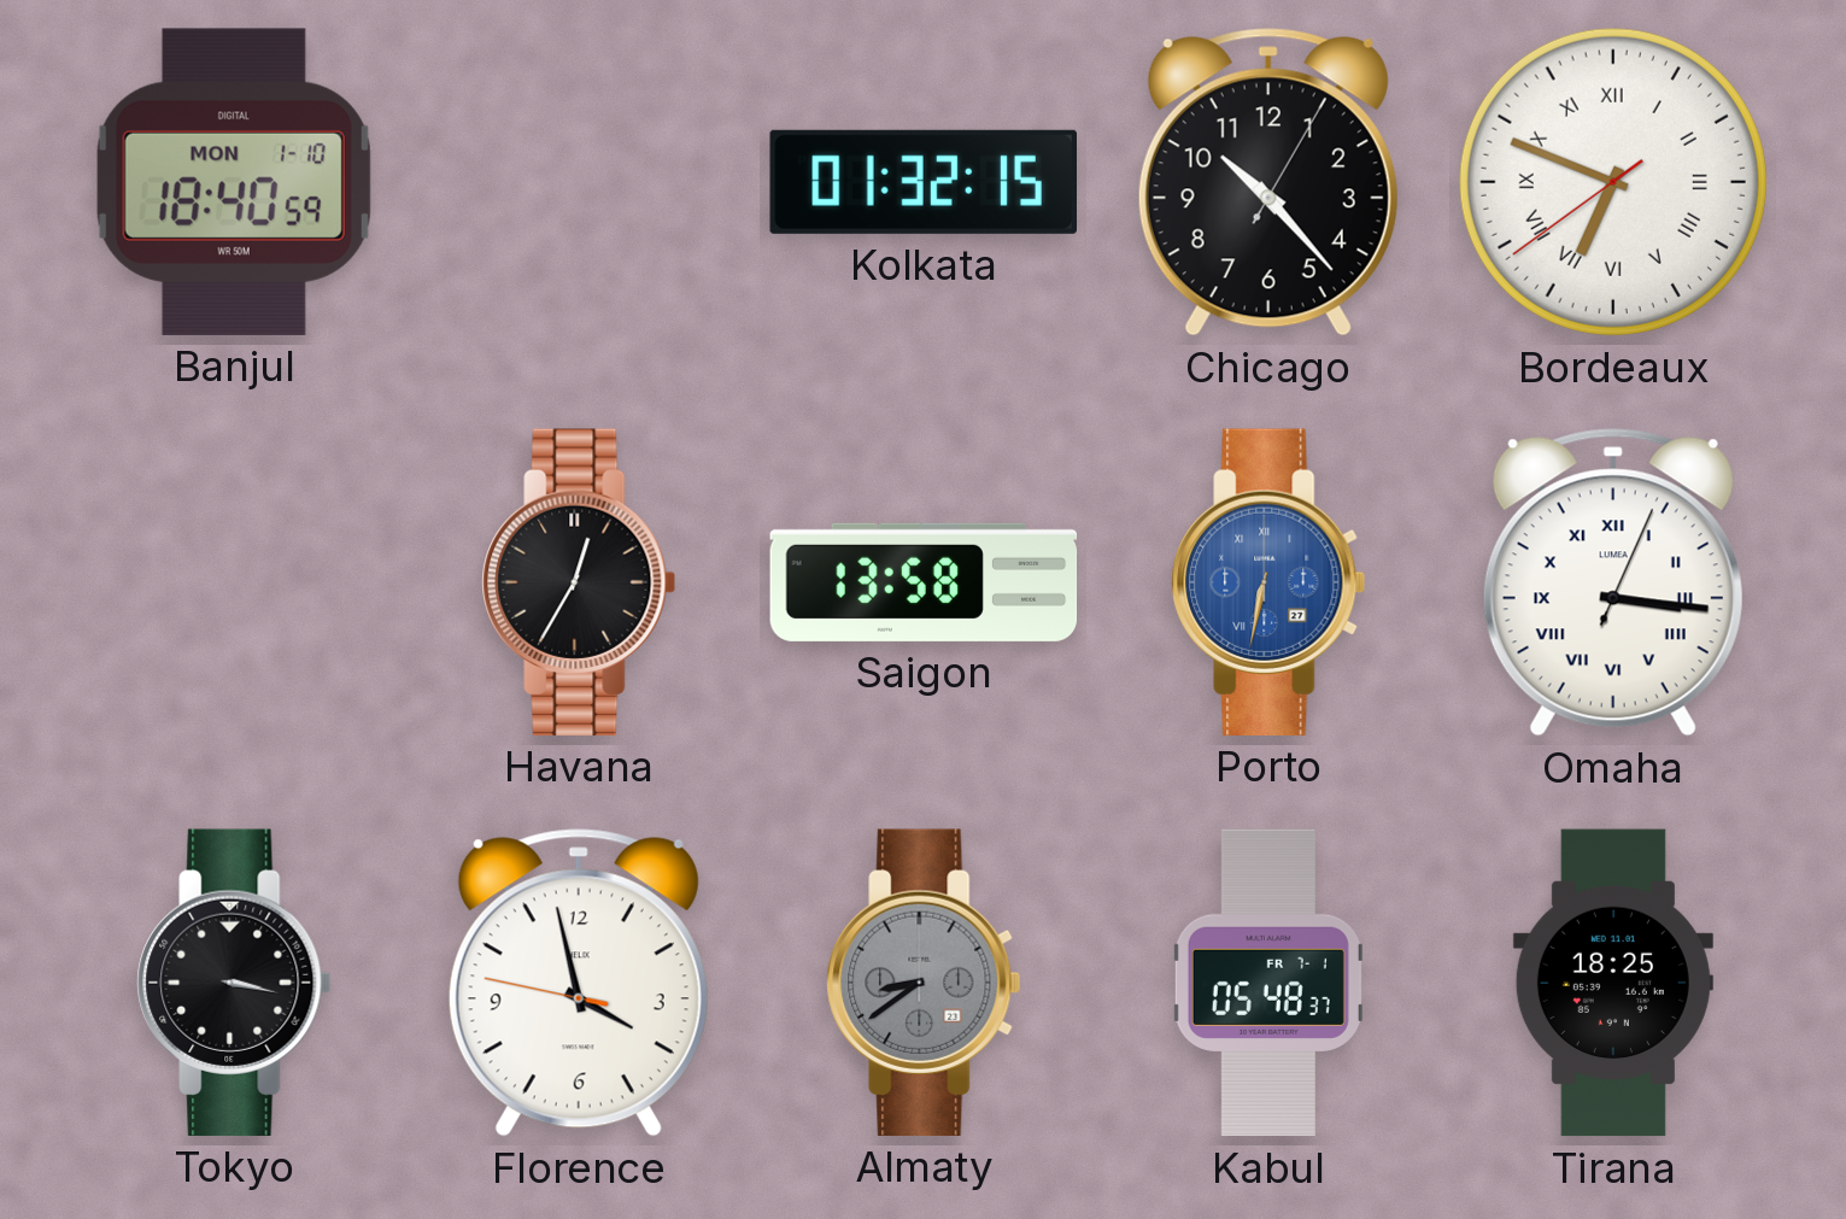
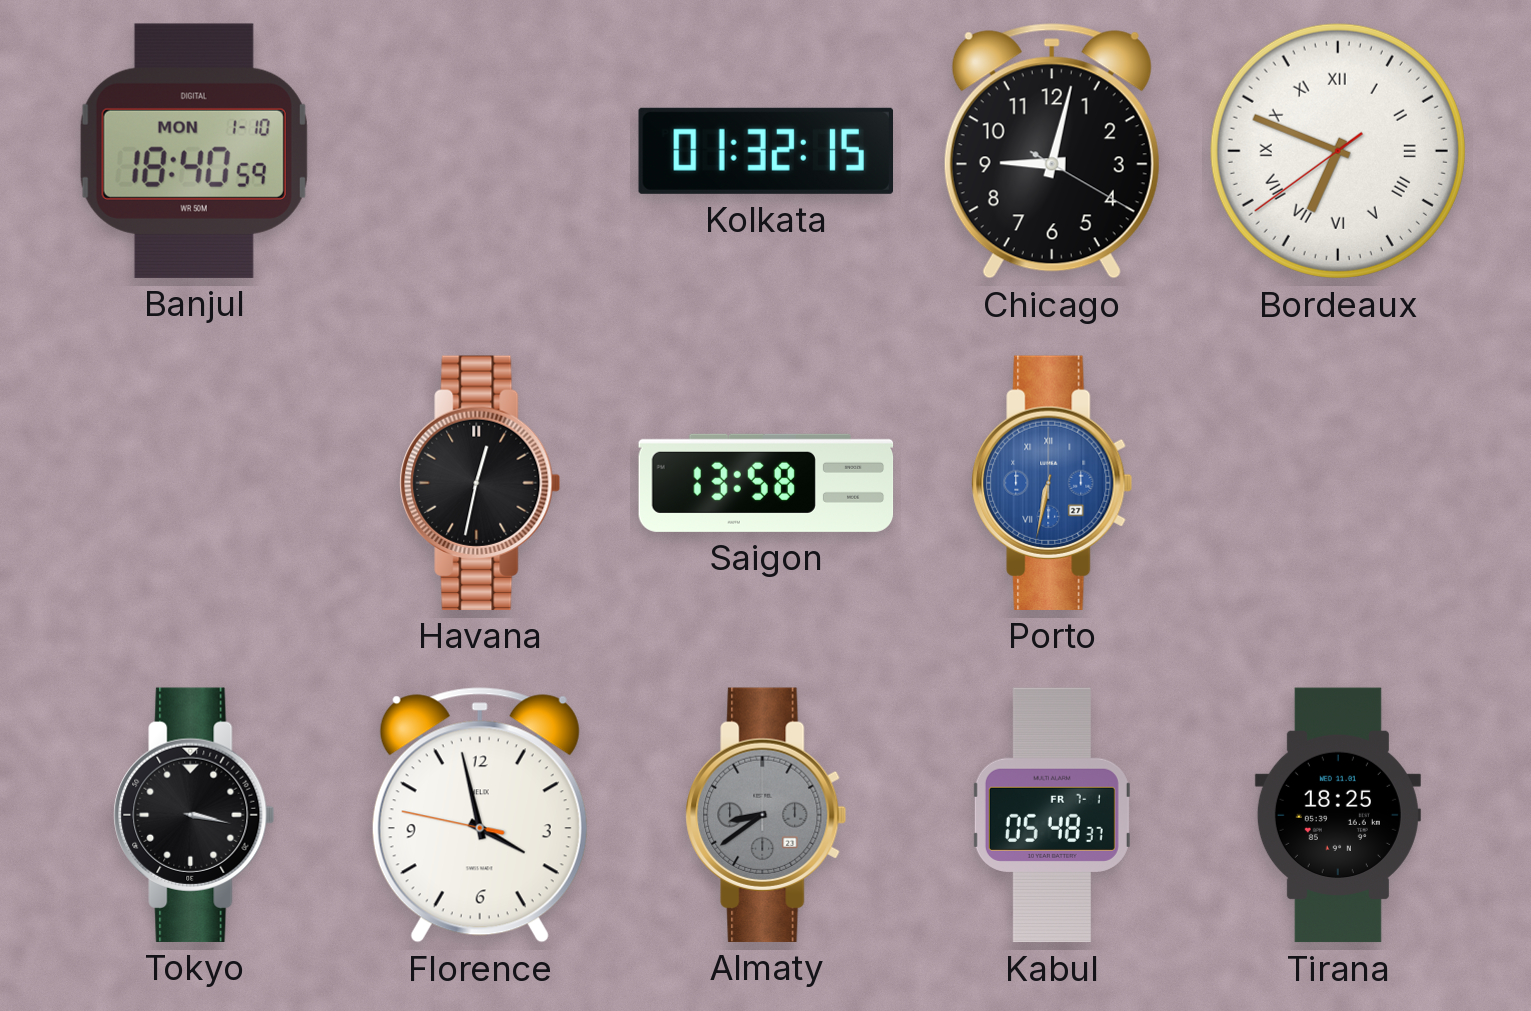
Chicago: 10:23 -> 9:02
Havana: 12:35 -> 12:32
Omaha: 3:16 -> none
